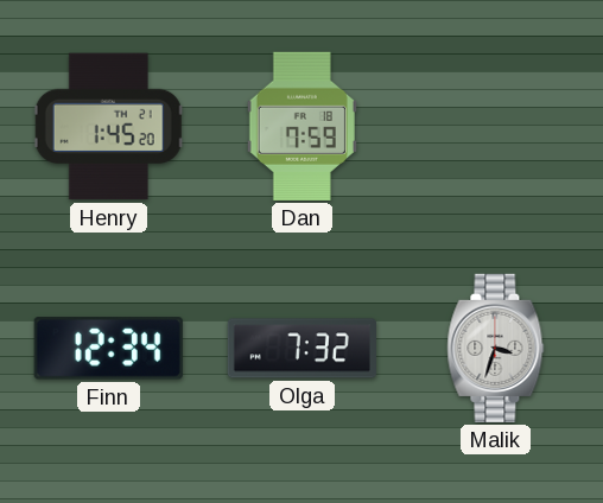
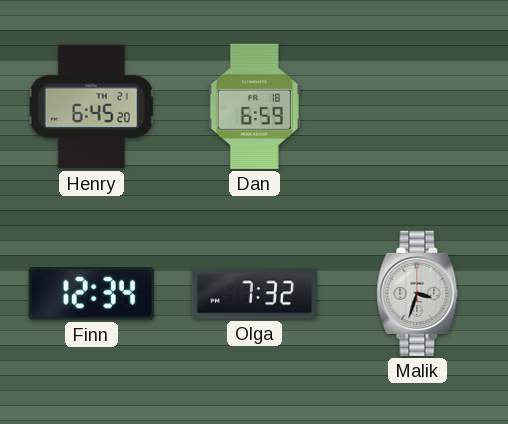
Henry: 1:45 -> 6:45
Dan: 7:59 -> 6:59
